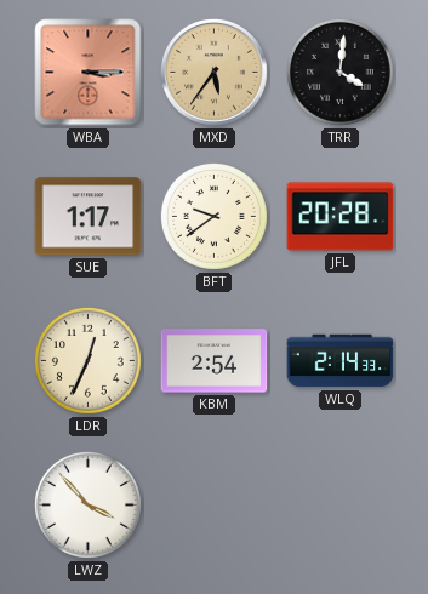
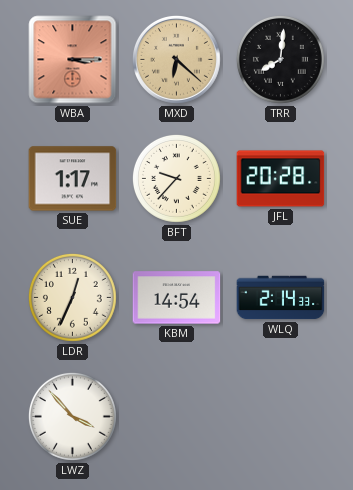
MXD: 5:36 -> 6:22
TRR: 4:01 -> 8:01
BFT: 9:39 -> 9:37
KBM: 2:54 -> 14:54
